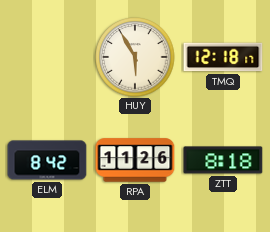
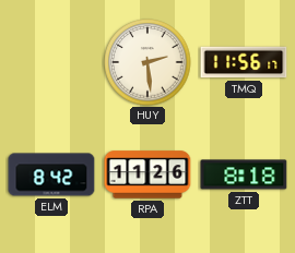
HUY: 5:55 -> 2:29
TMQ: 12:18 -> 11:56
